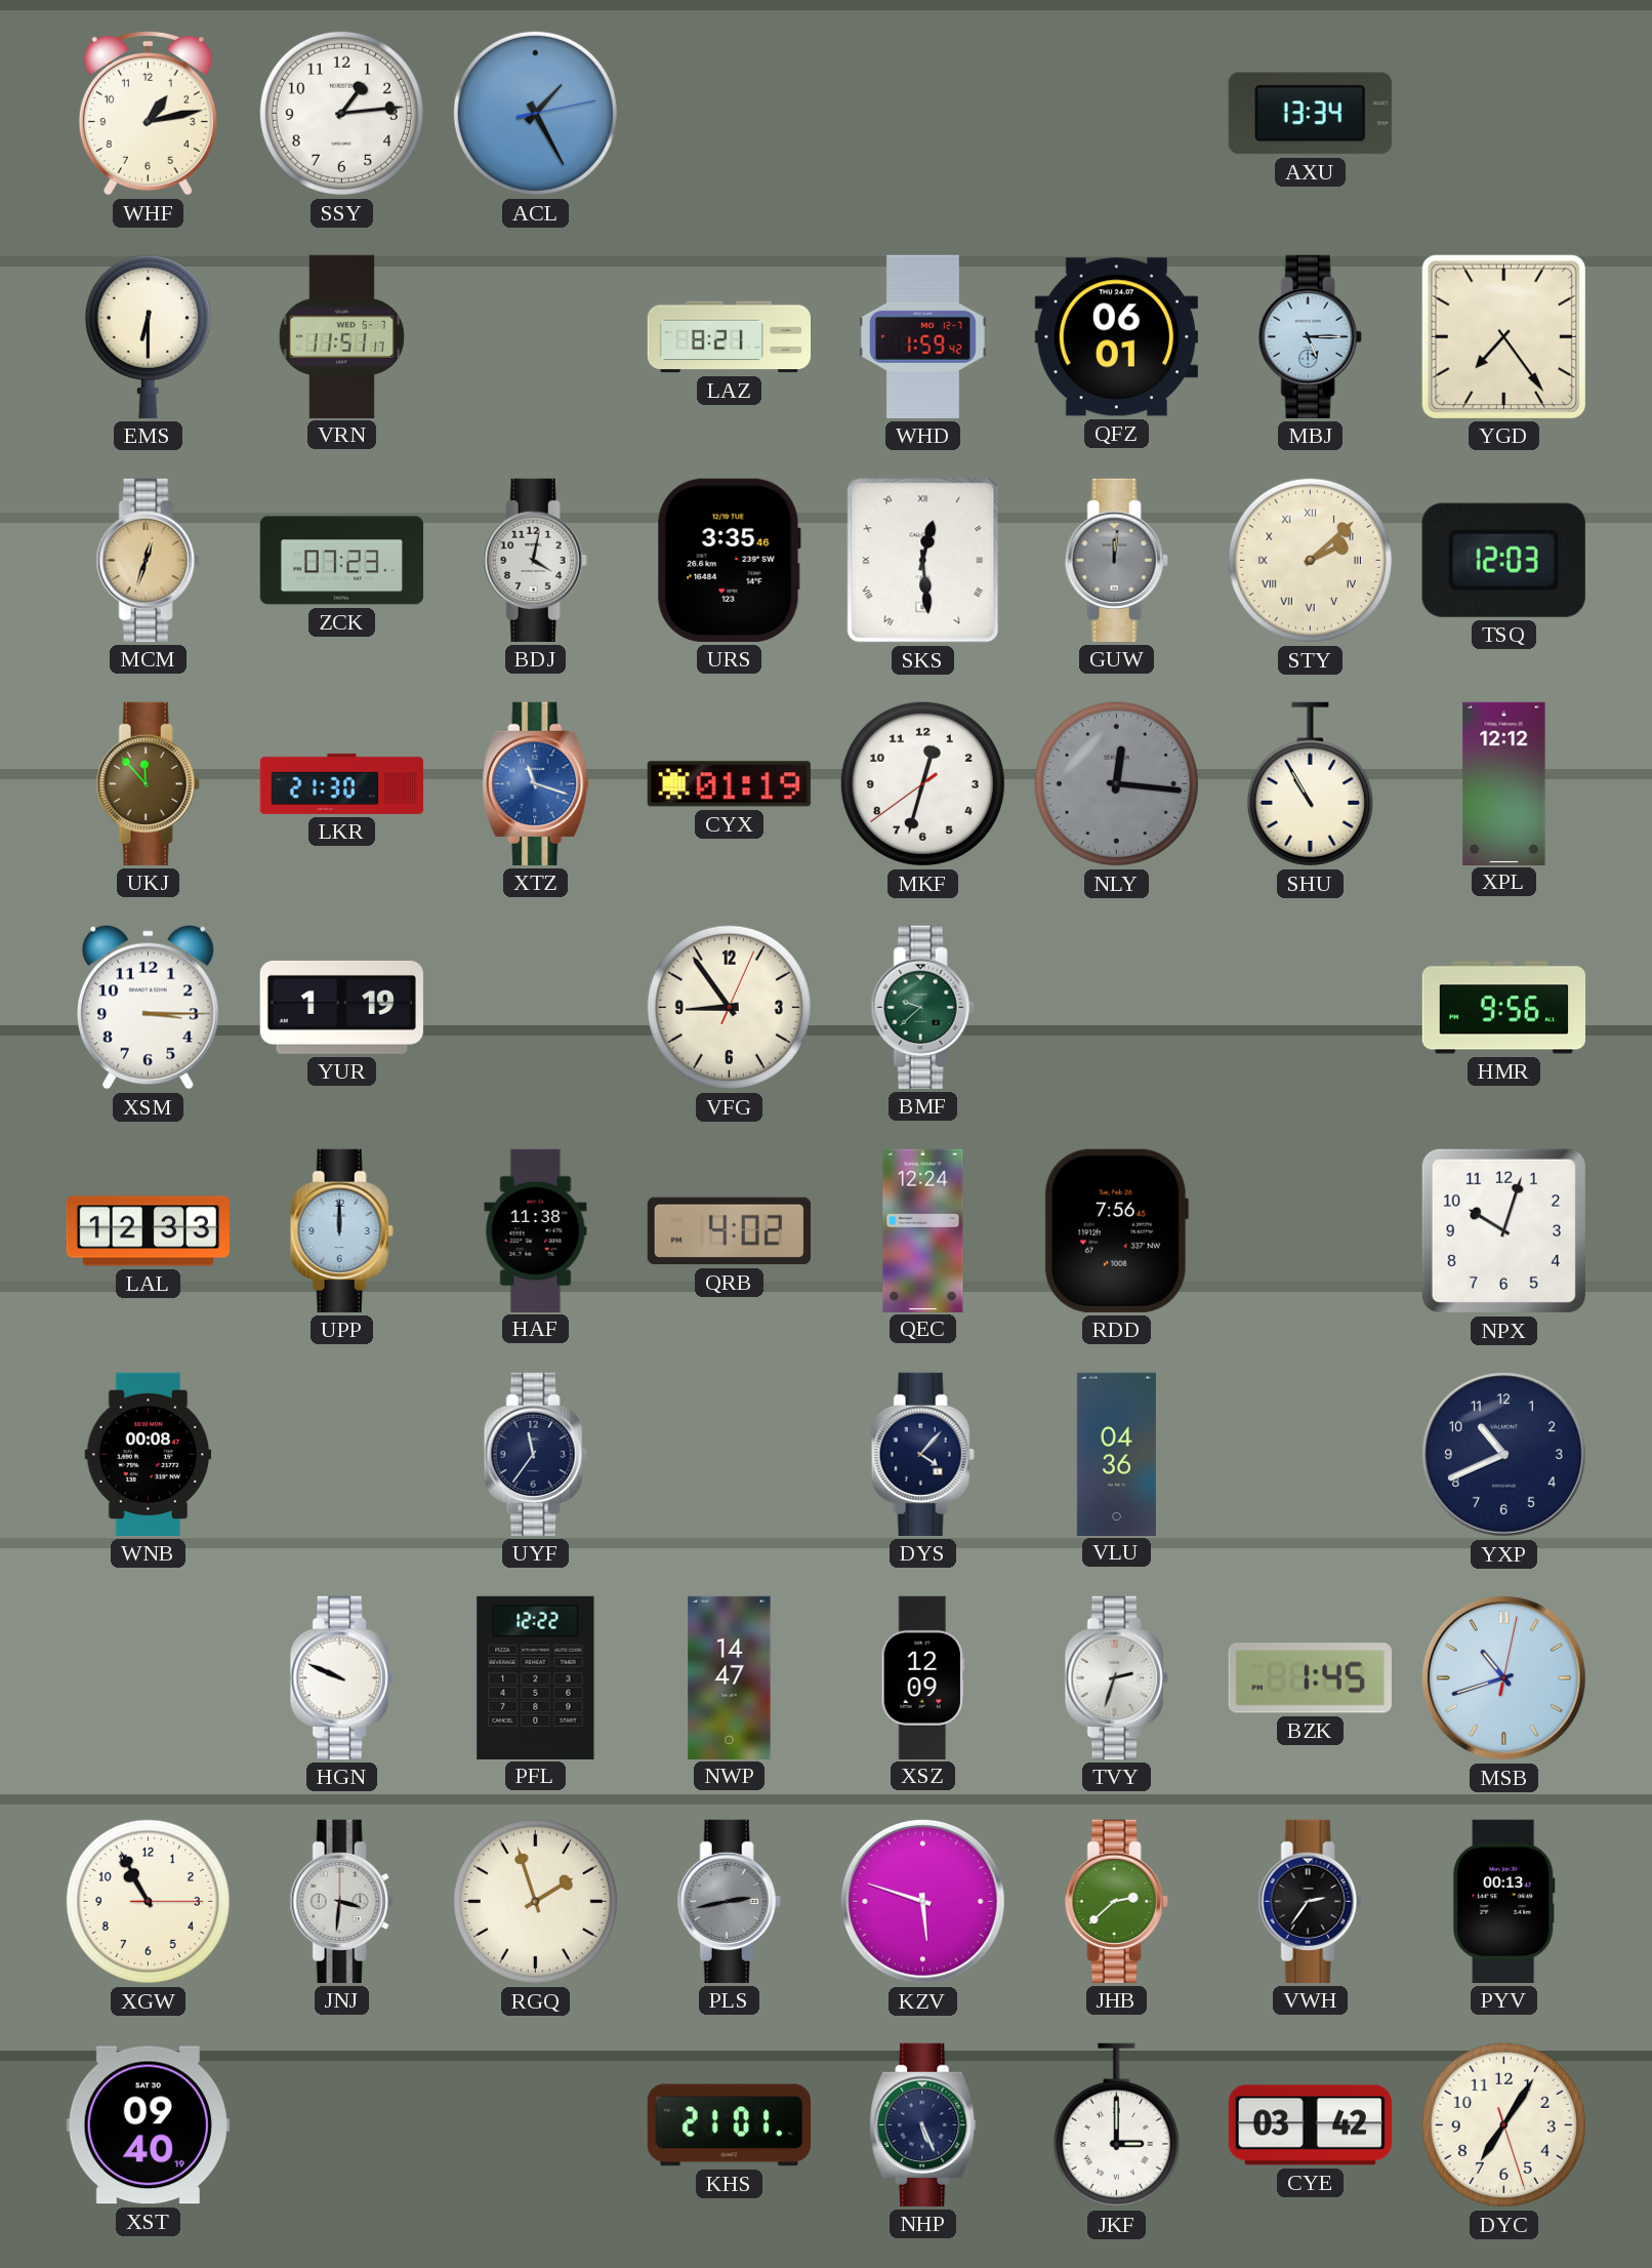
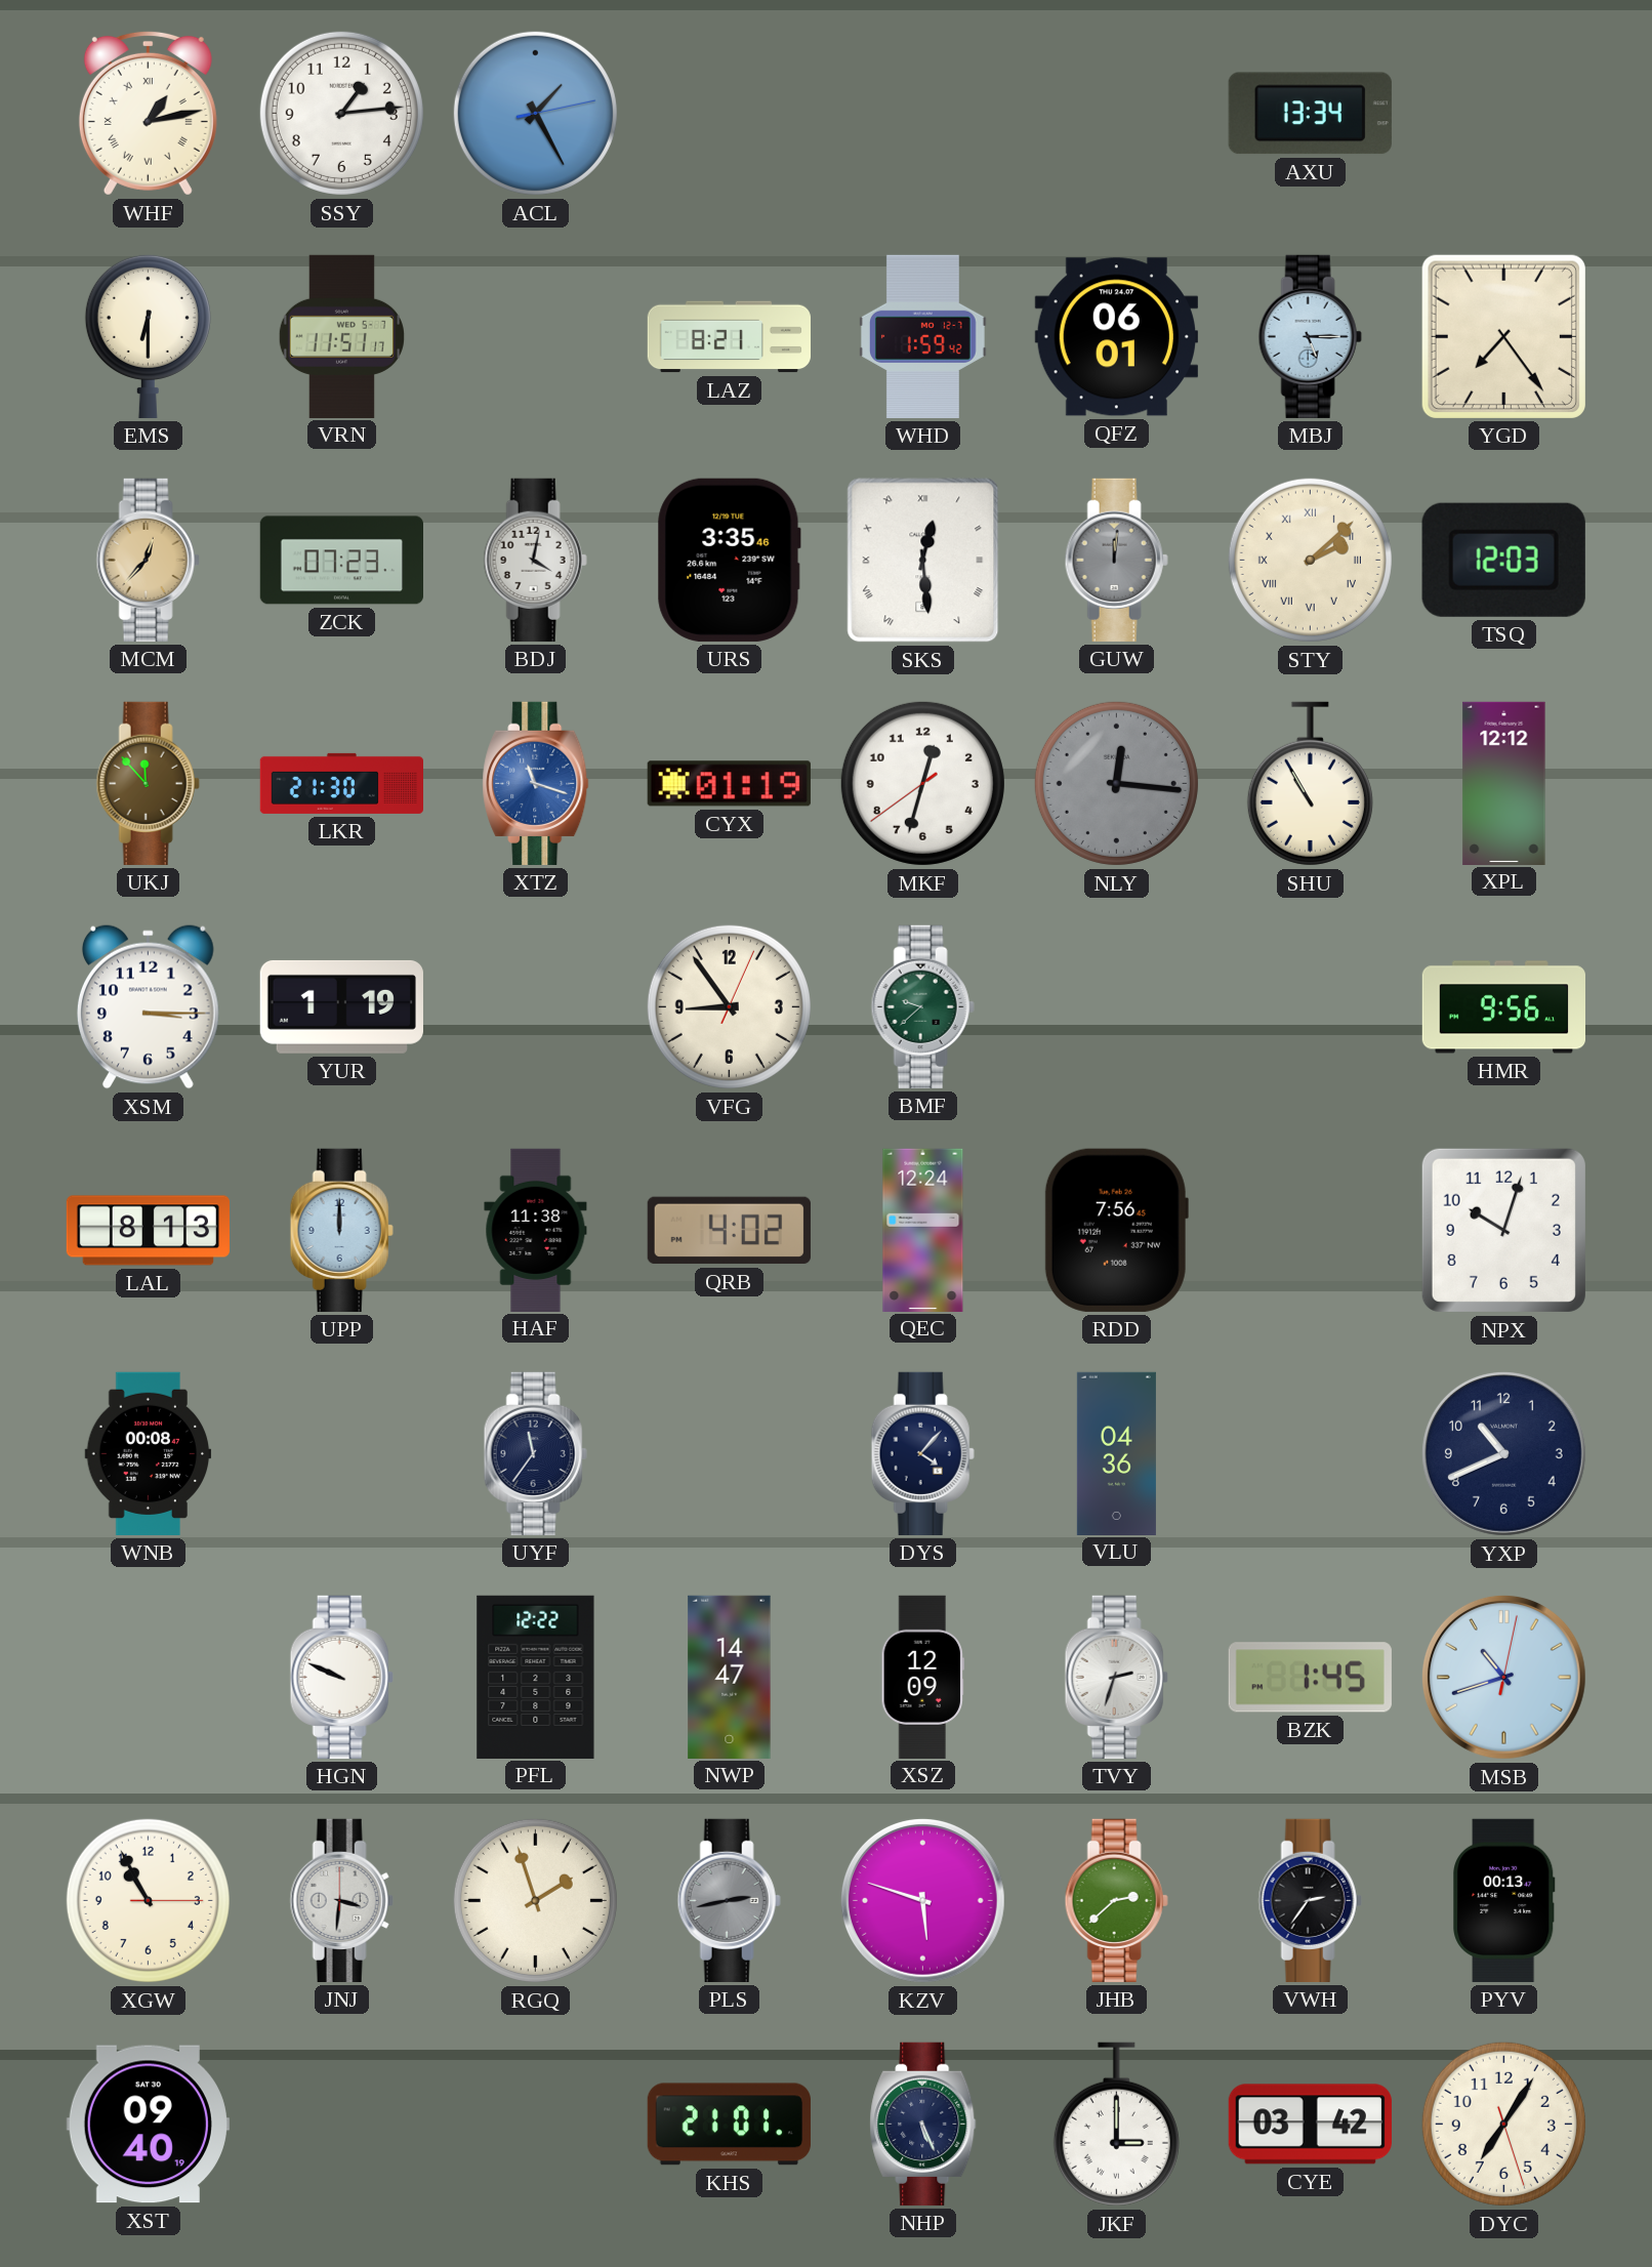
WHF numerals: Arabic -> Roman
MCM: 12:33 -> 12:37
LAL: 12:33 -> 8:13
